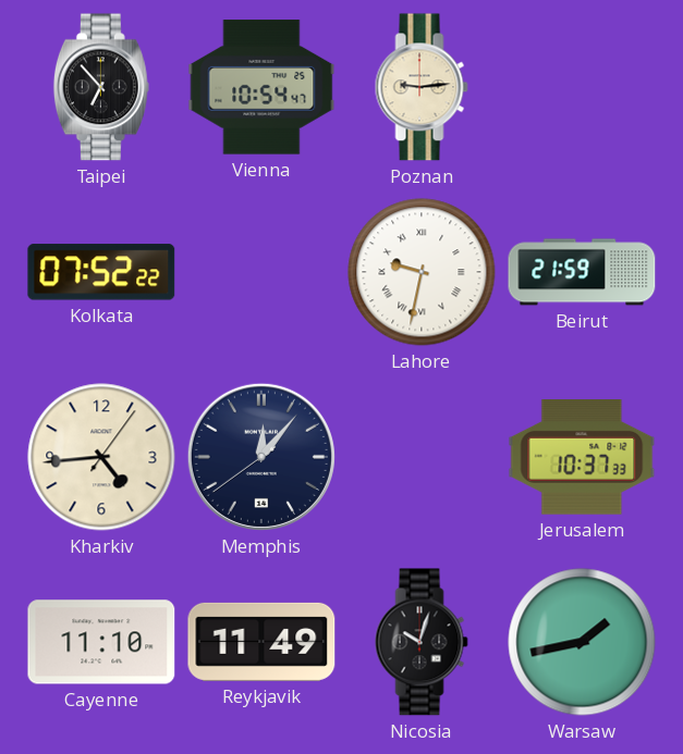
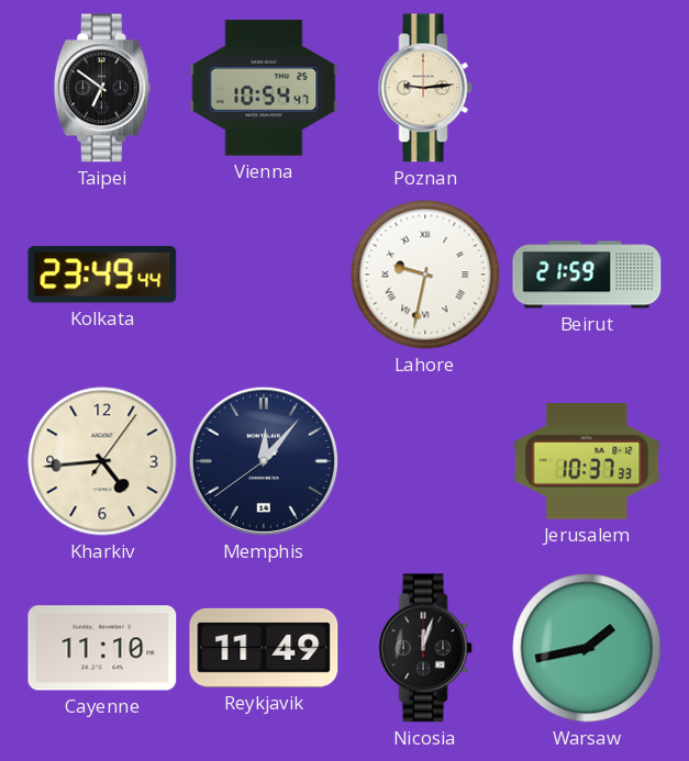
Taipei: 6:53 -> 6:51
Kolkata: 07:52 -> 23:49
Nicosia: 10:03 -> 12:03
